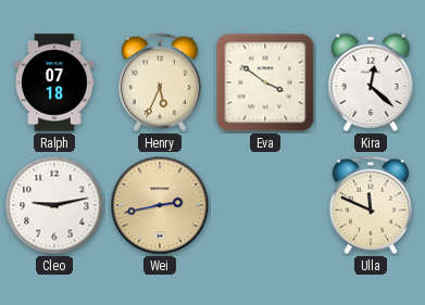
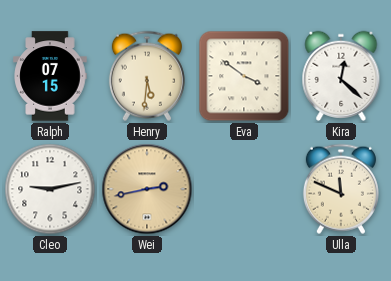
Ralph: 07:18 -> 07:15
Henry: 5:34 -> 5:31
